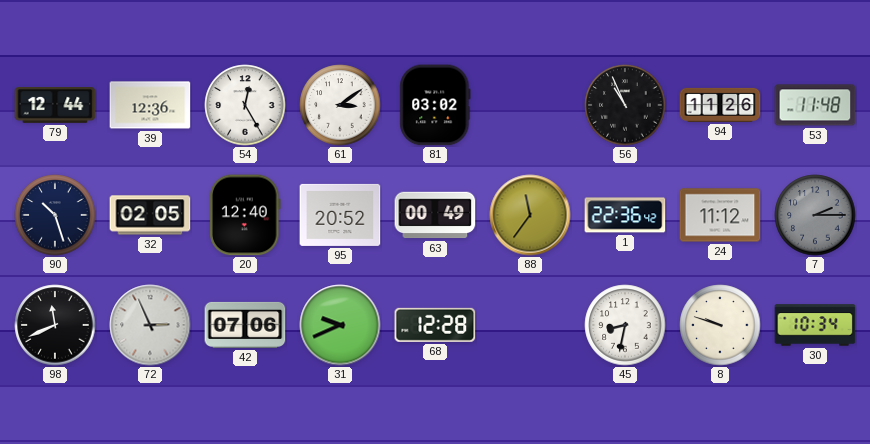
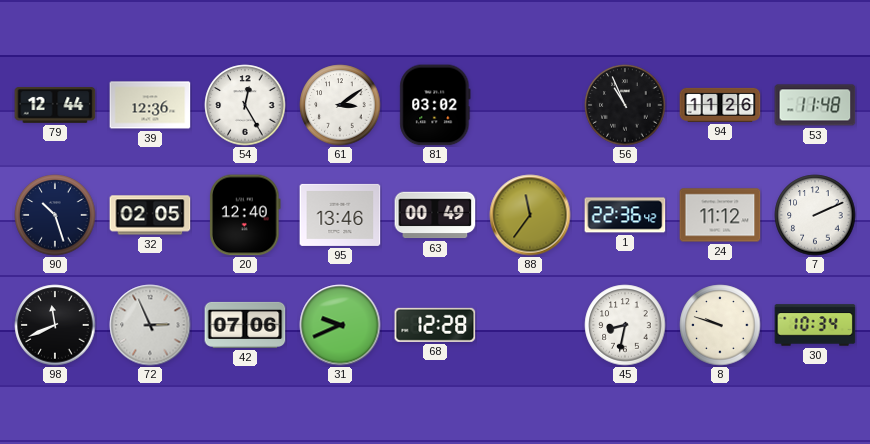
95: 20:52 -> 13:46
7: 2:15 -> 2:11
7 dial: grey -> white
